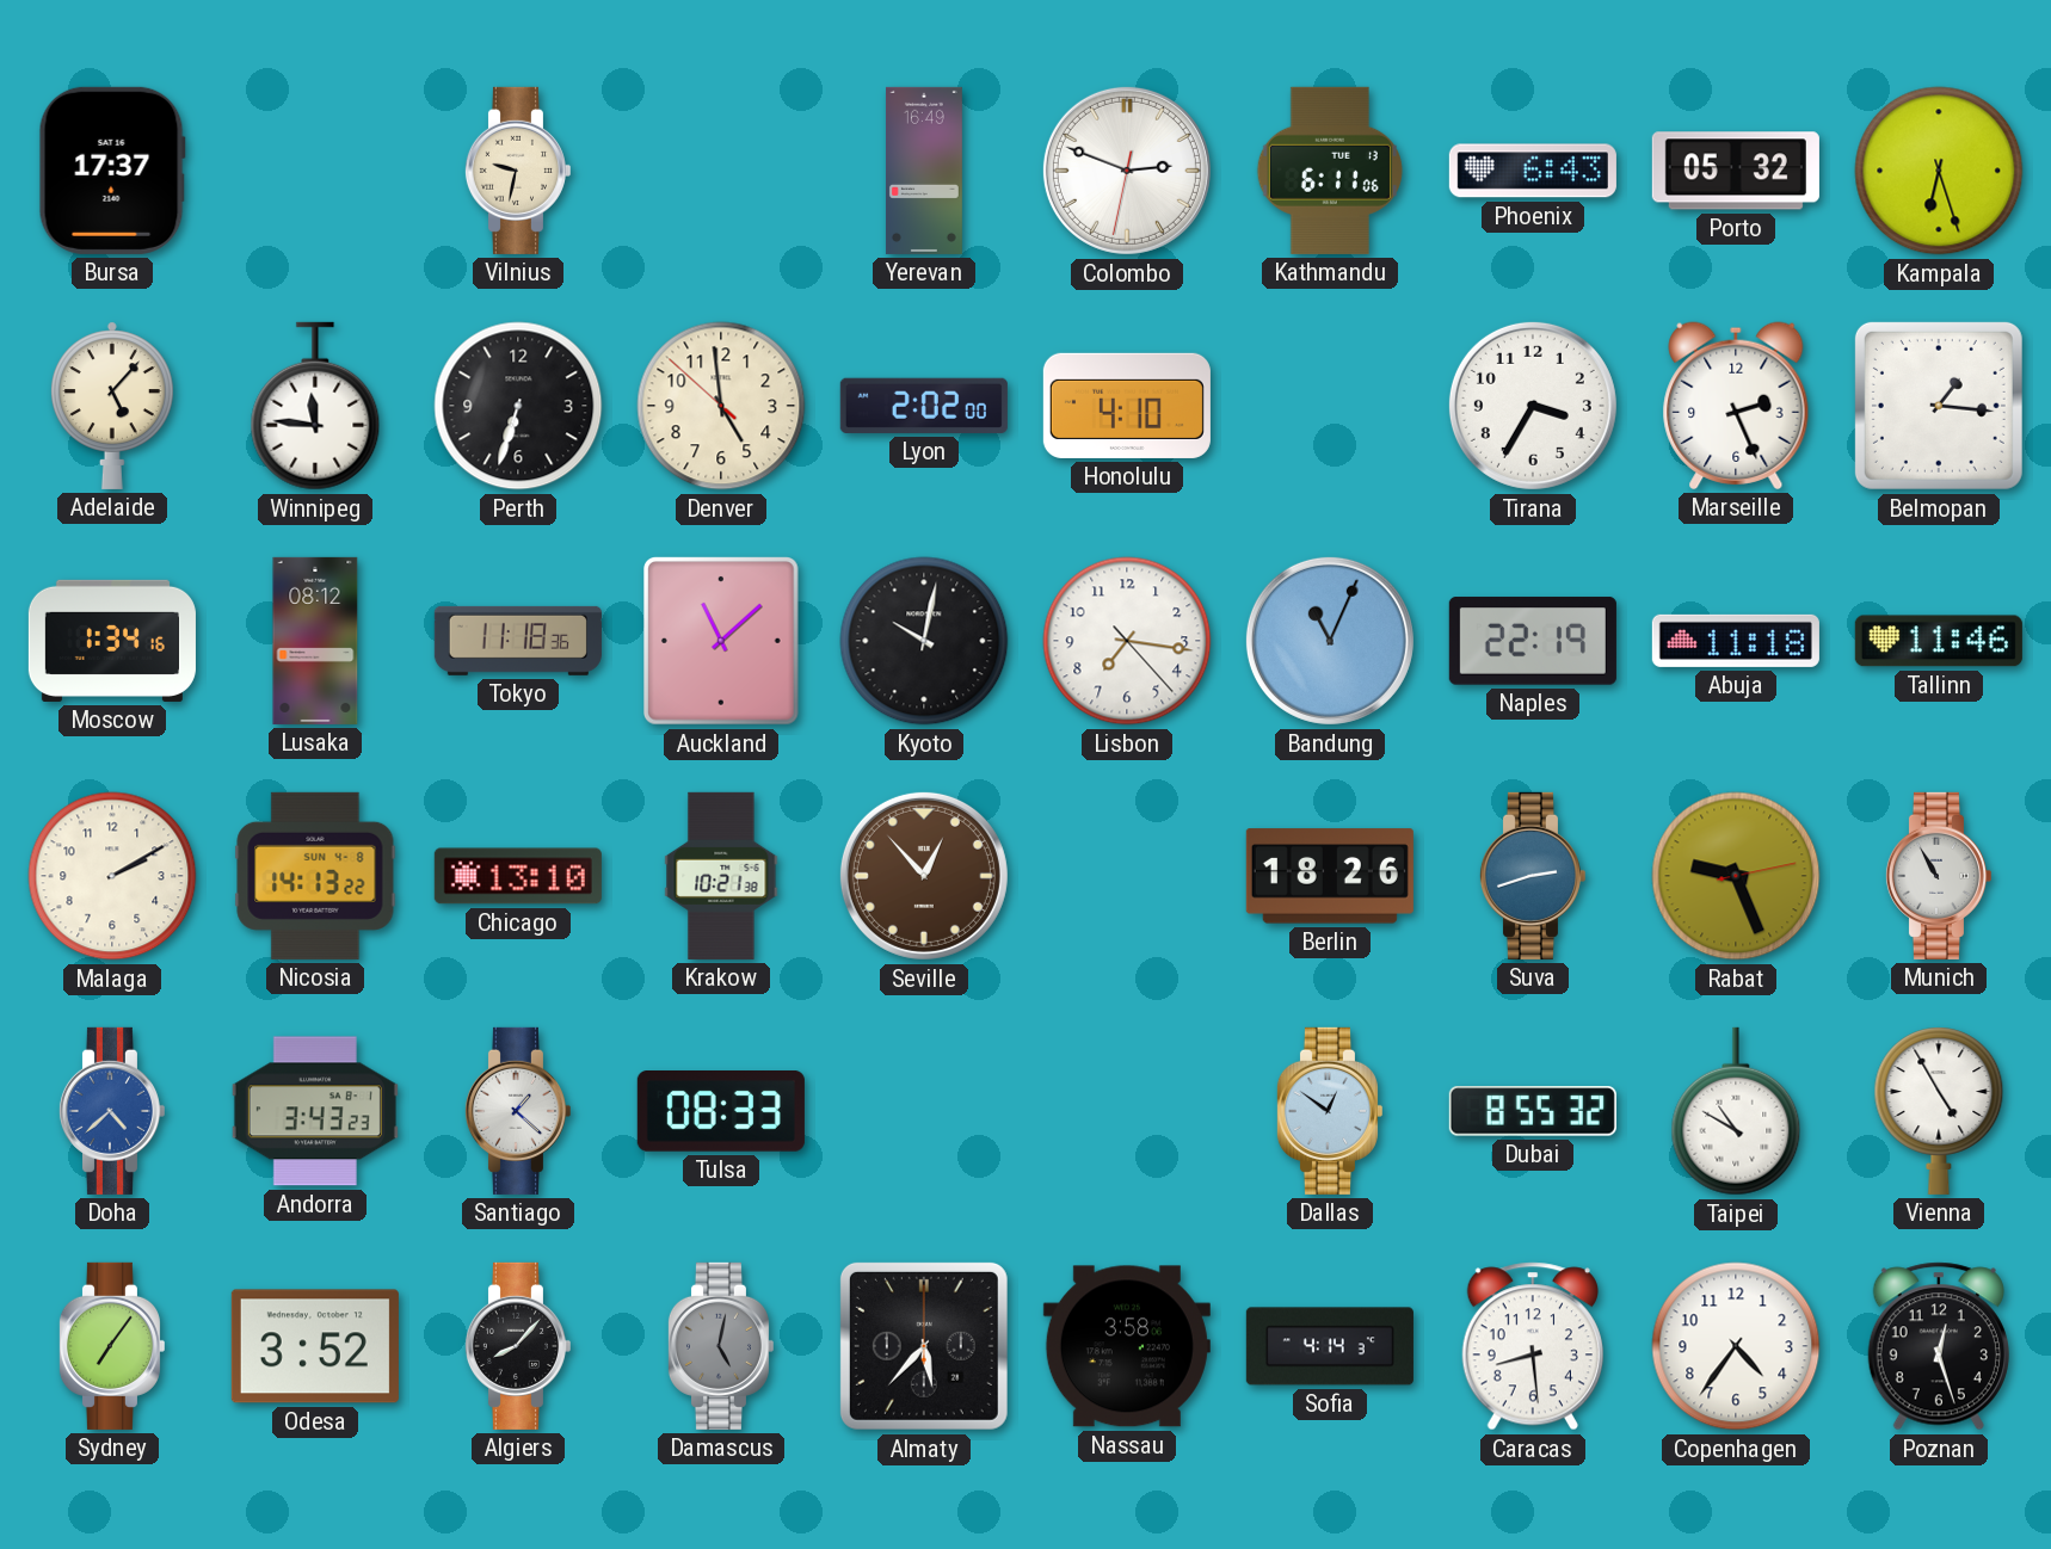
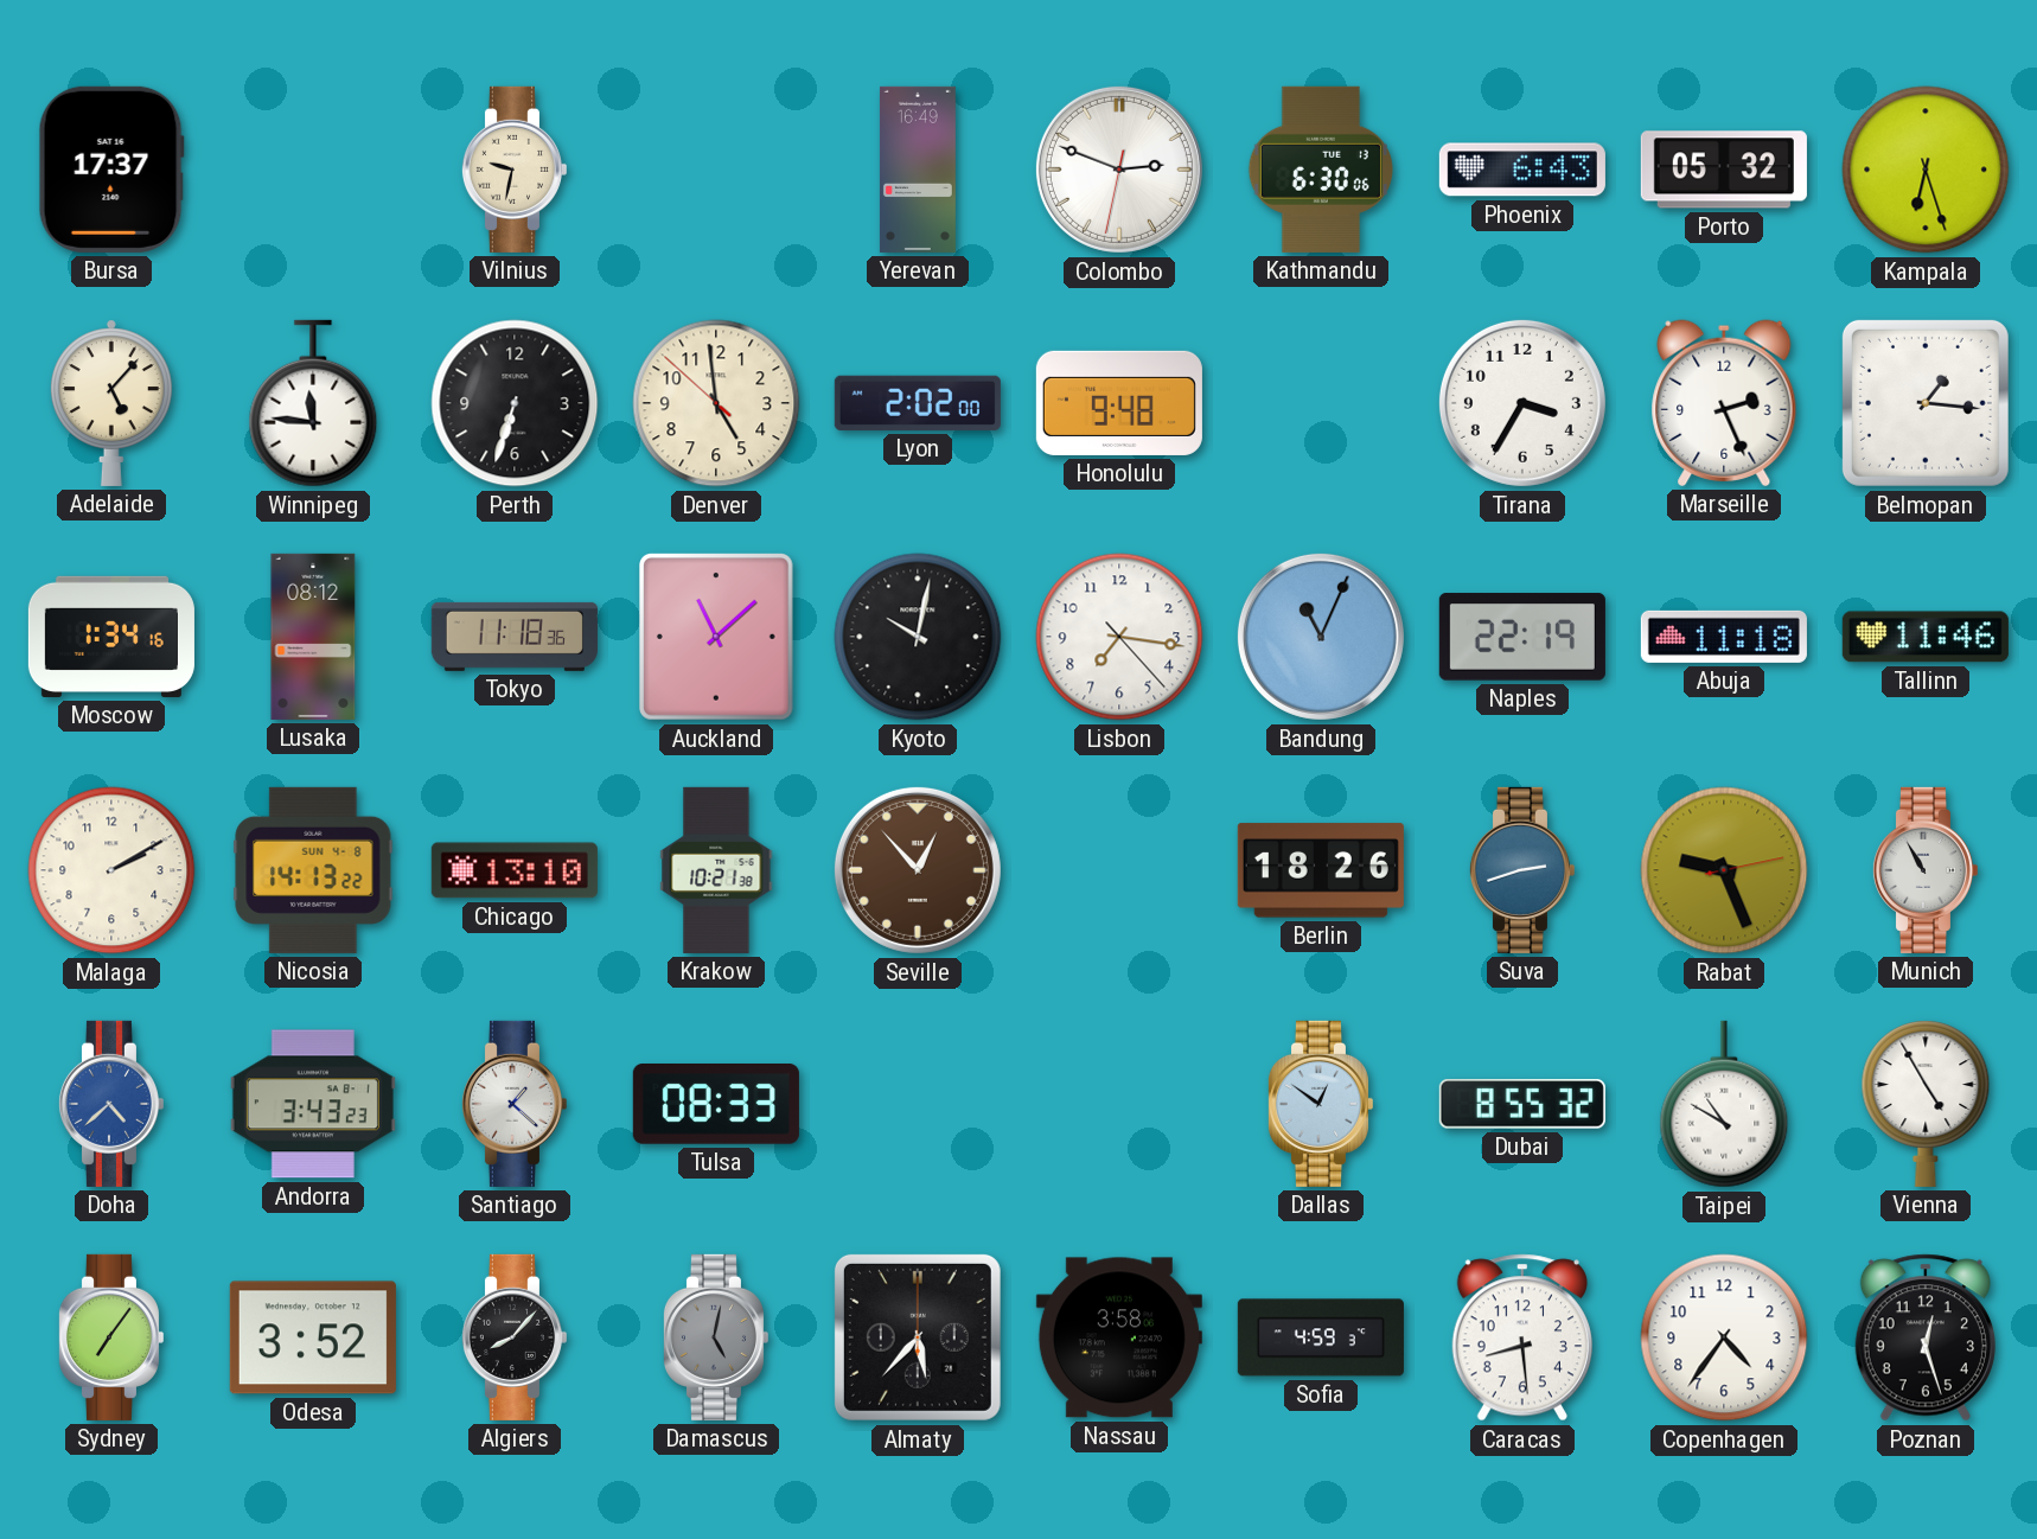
Kathmandu: 6:11 -> 6:30
Honolulu: 4:10 -> 9:48
Sofia: 4:14 -> 4:59
